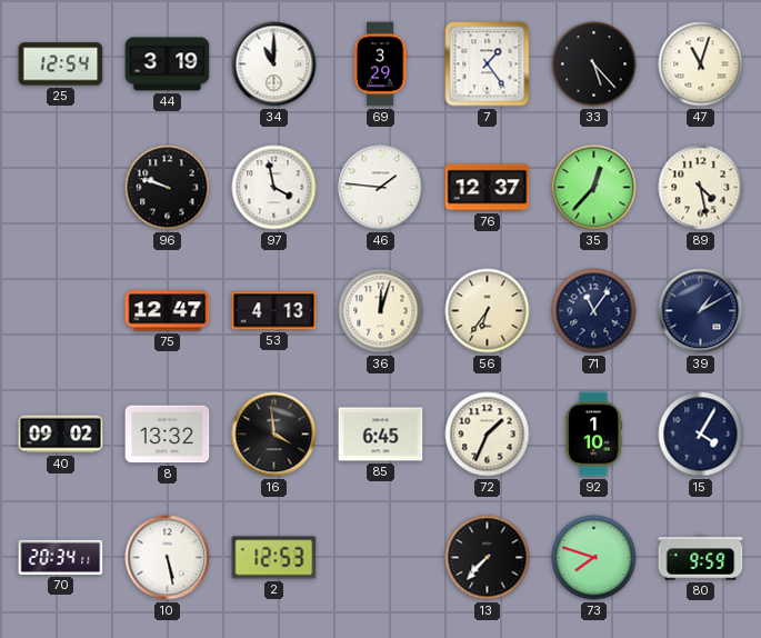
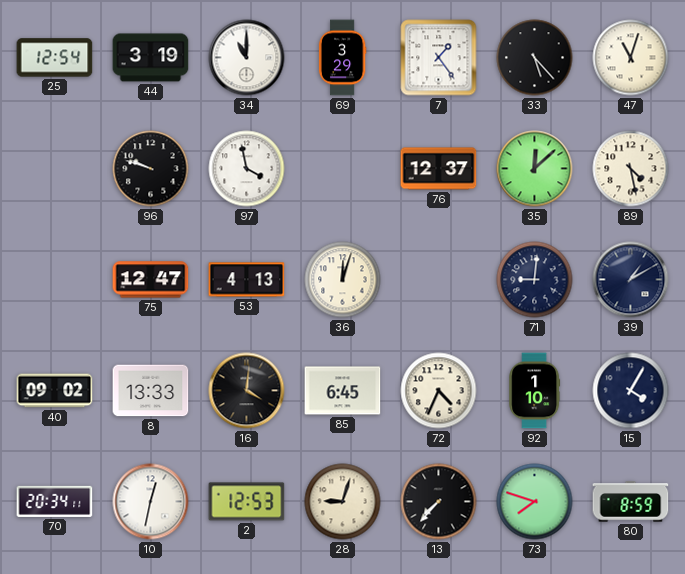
46: 1:46 -> none
35: 12:37 -> 12:08
56: 6:36 -> none
71: 11:06 -> 9:01
8: 13:32 -> 13:33
16: 3:59 -> 4:01
72: 1:34 -> 4:34
10: 5:28 -> 12:32
28: none -> 9:03
80: 9:59 -> 8:59
